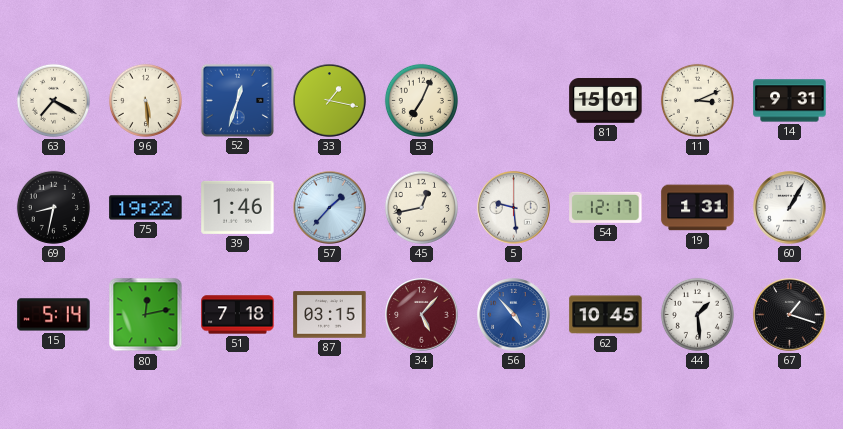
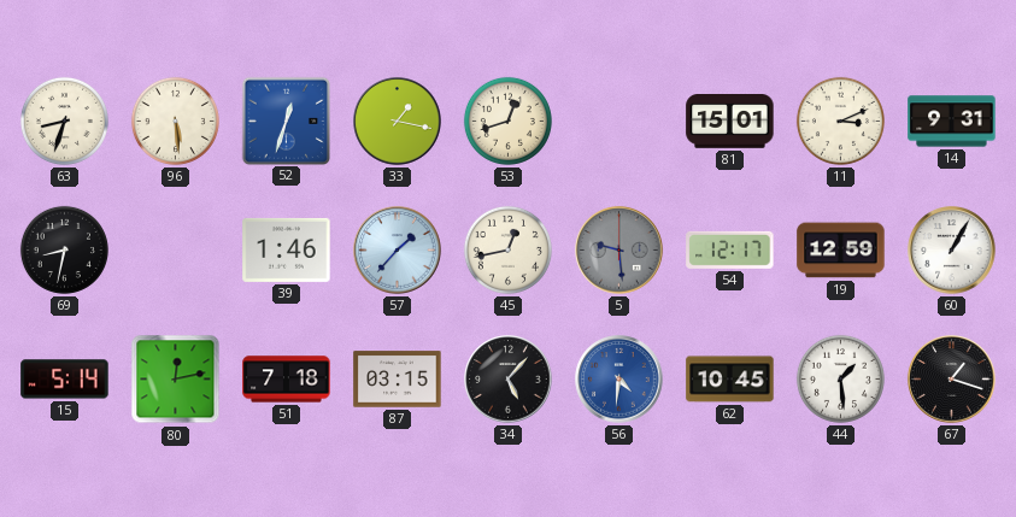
63: 7:20 -> 8:33
53: 7:04 -> 12:42
75: 19:22 -> none
5 dial: white -> grey
19: 1:31 -> 12:59
34 dial: burgundy -> black
56: 4:53 -> 4:31
